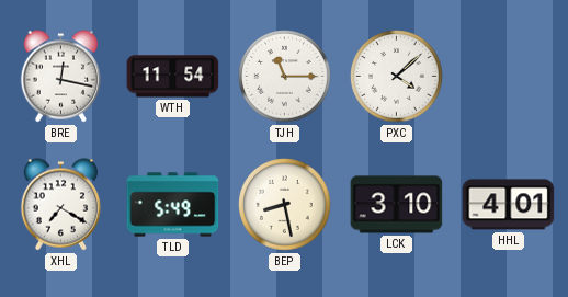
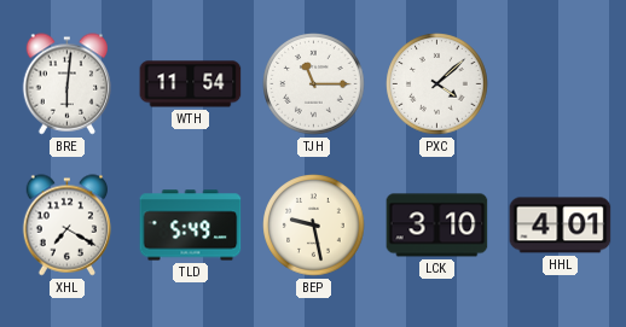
BRE: 12:17 -> 6:01
BEP: 8:28 -> 9:28
